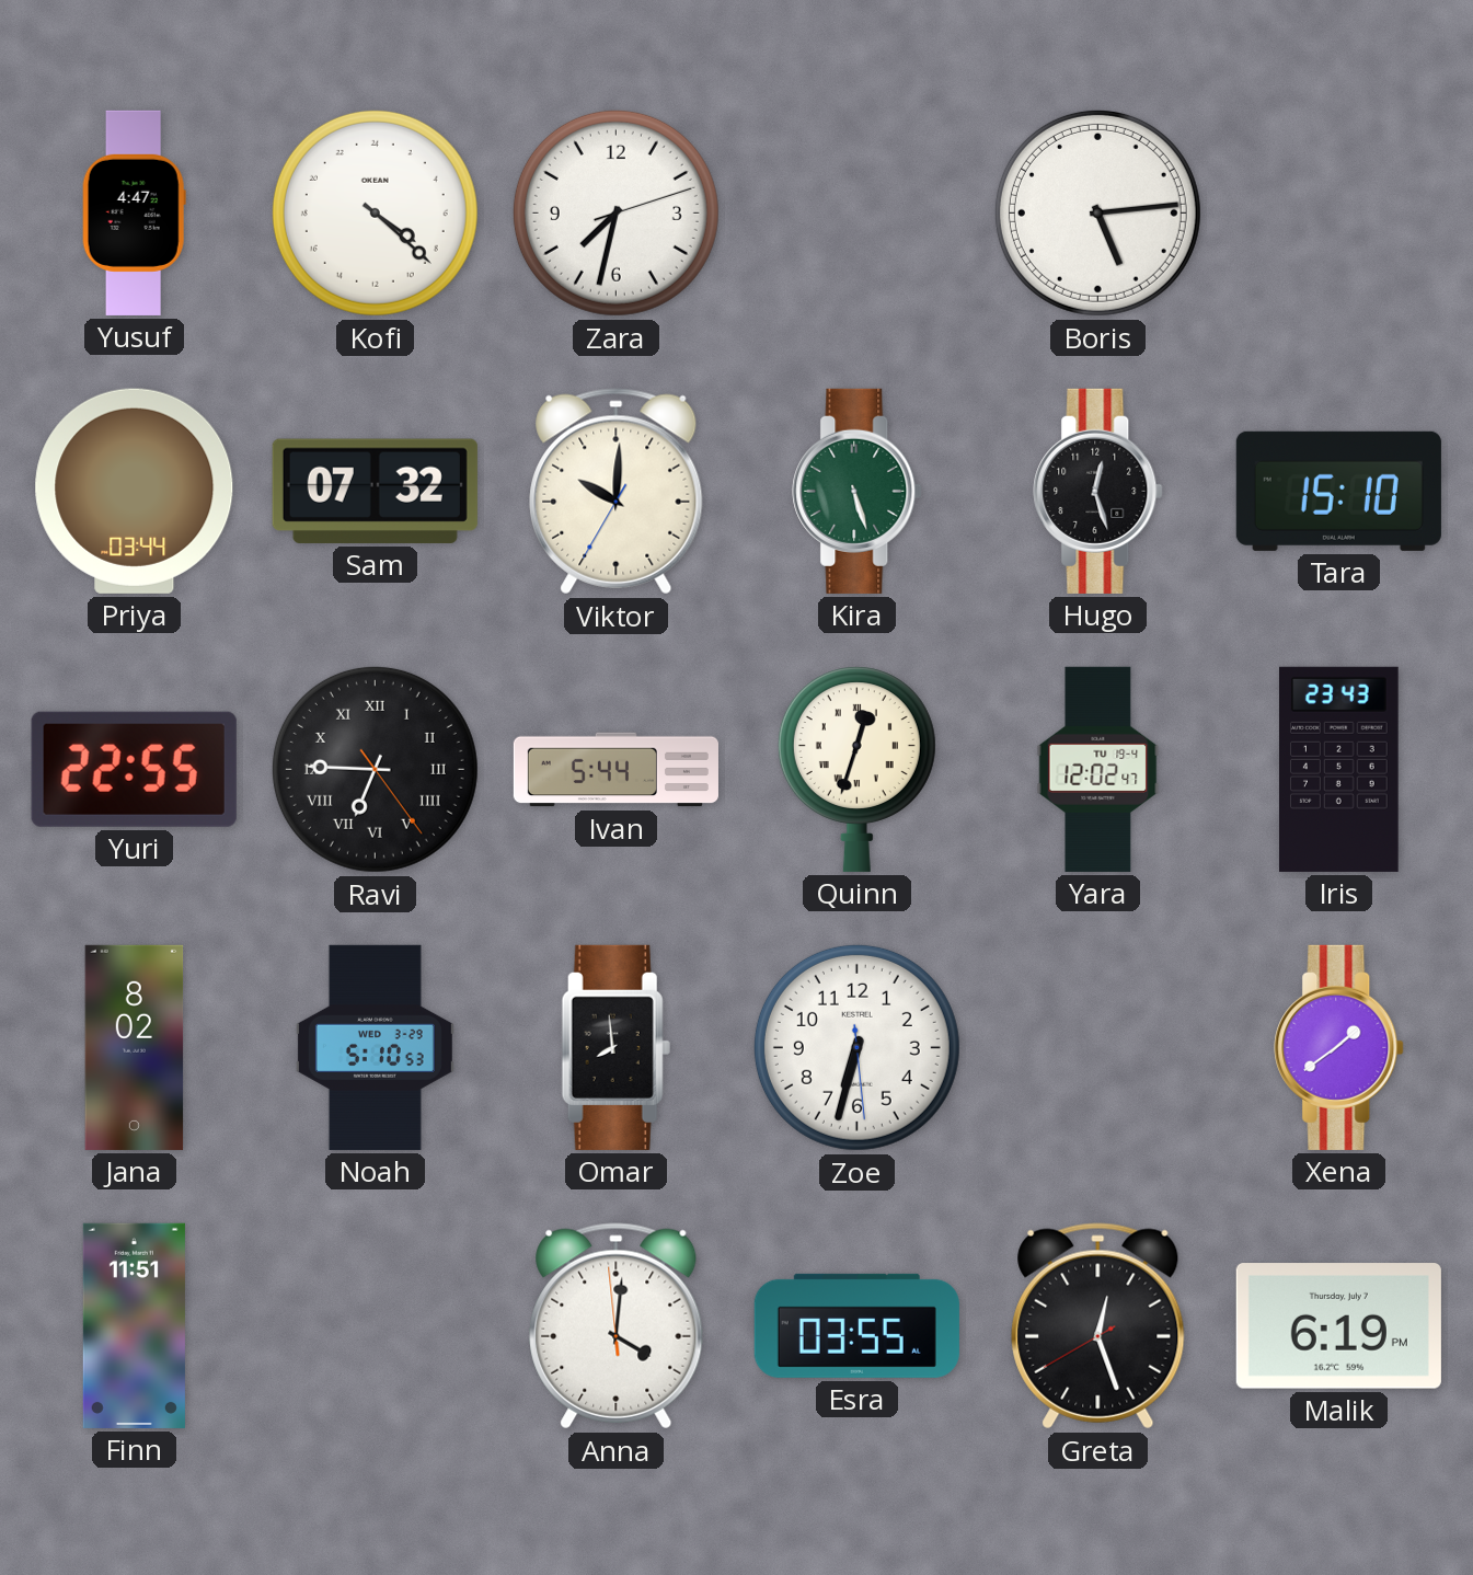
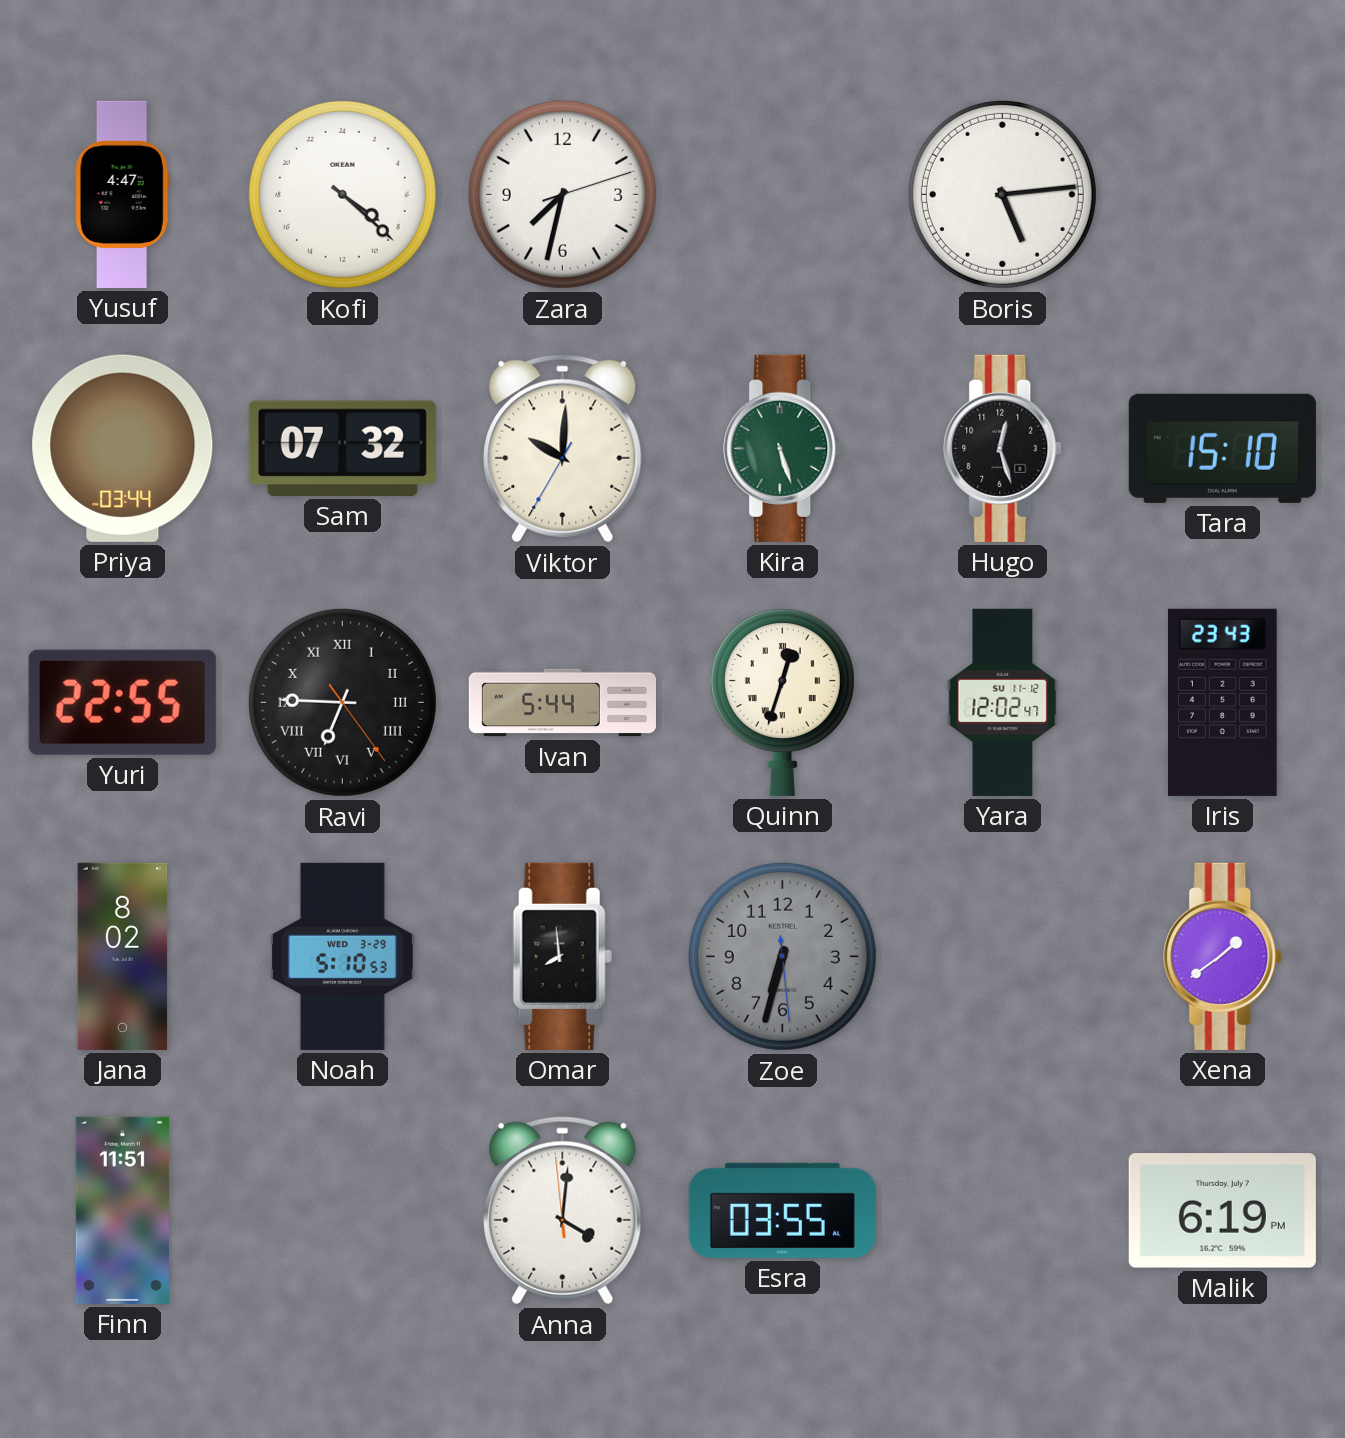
Yara date: TU 19-4 -> SU 11-12
Zoe dial: white -> grey
Greta: 12:26 -> none
